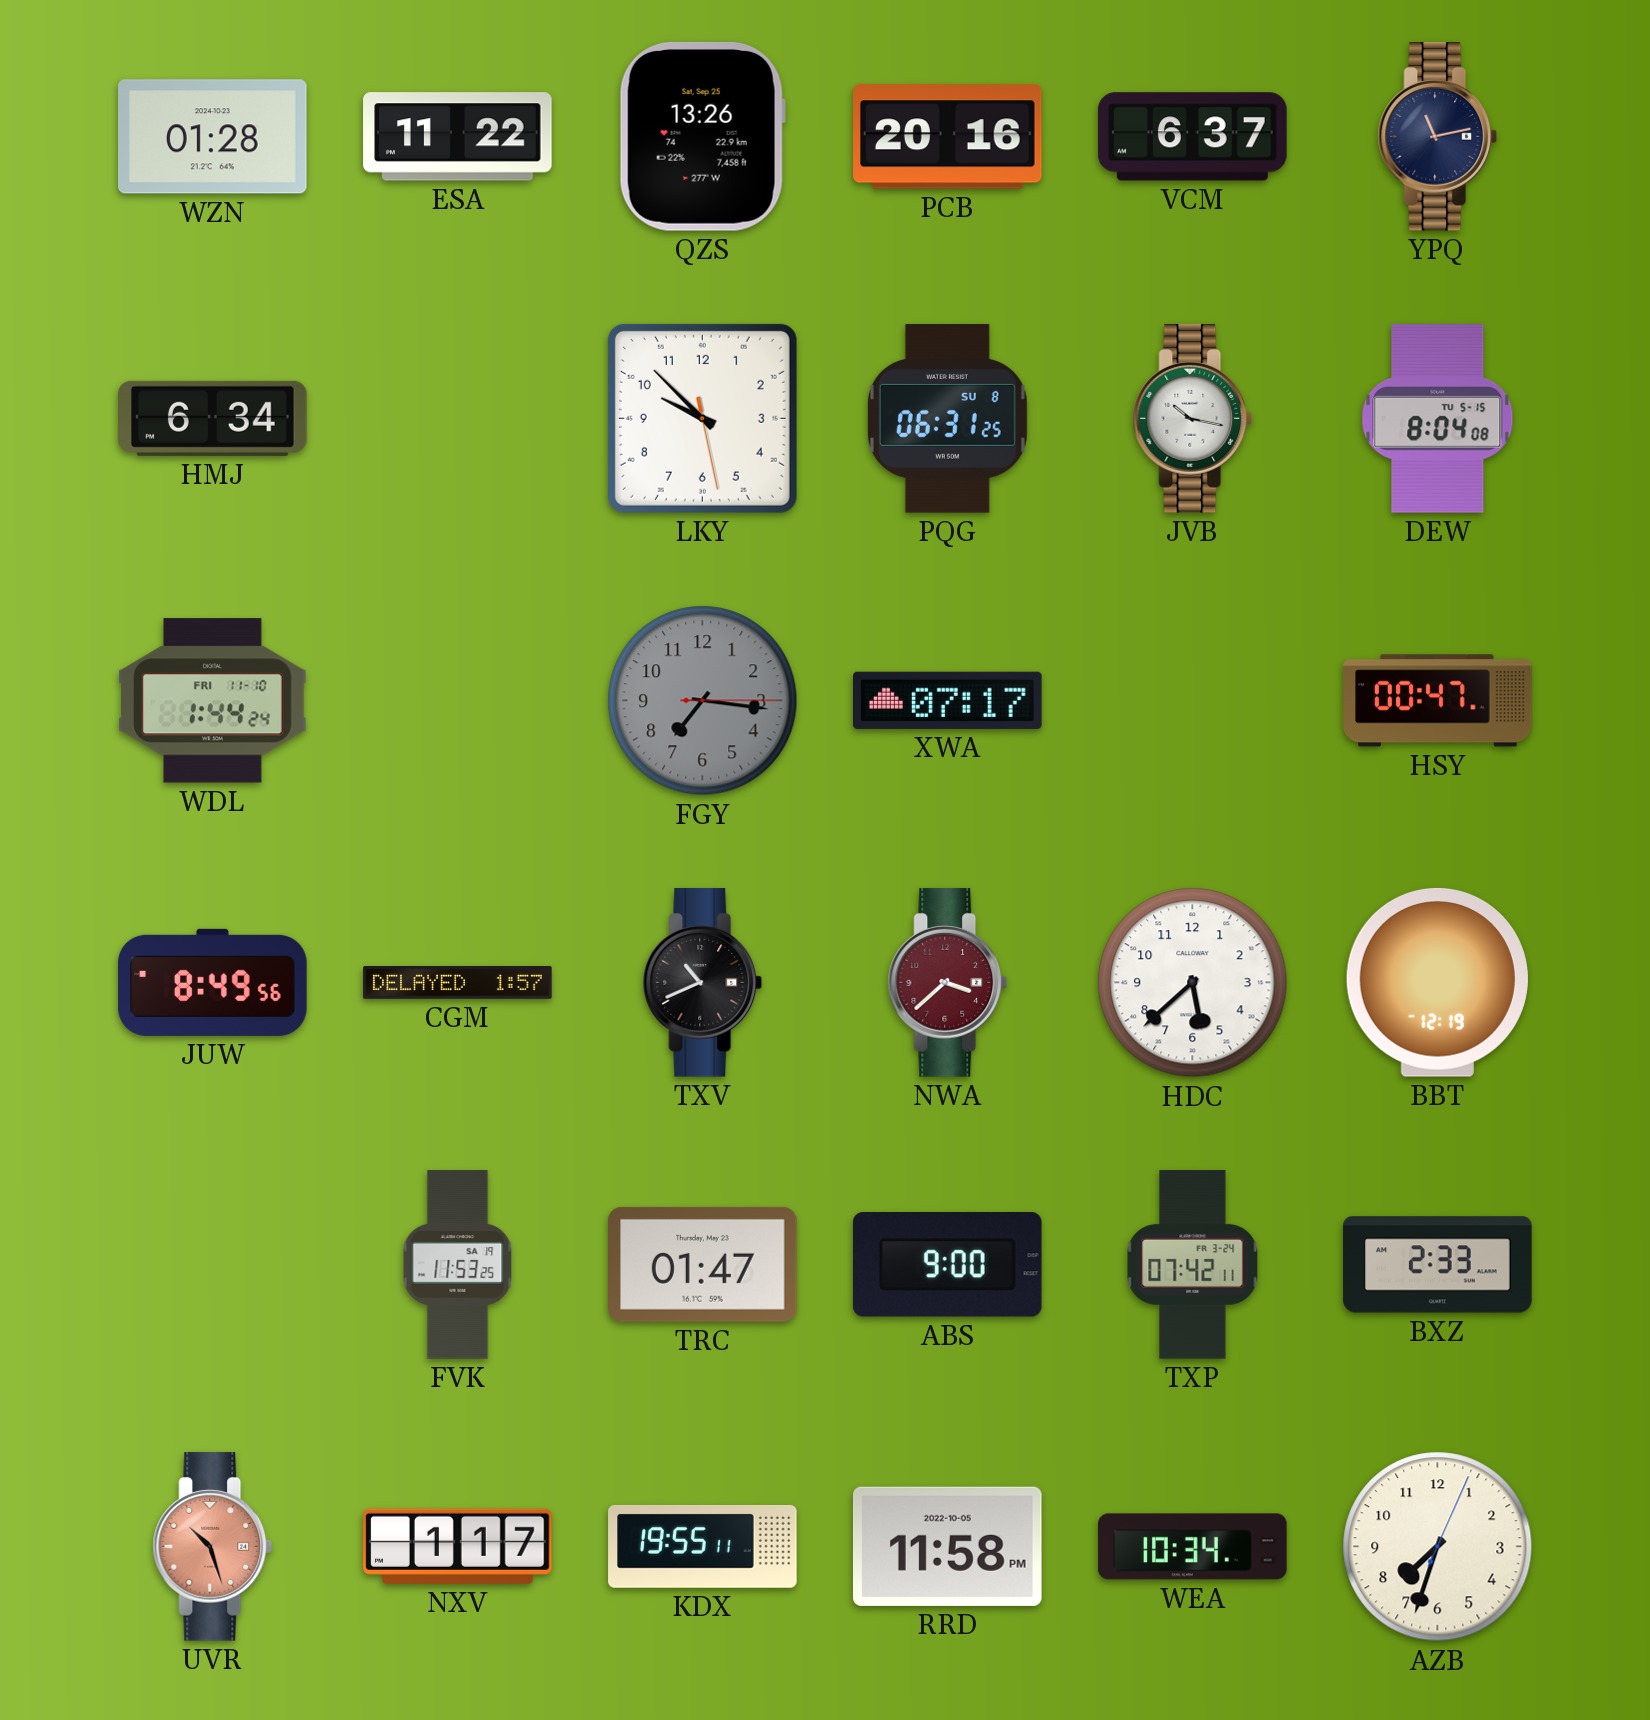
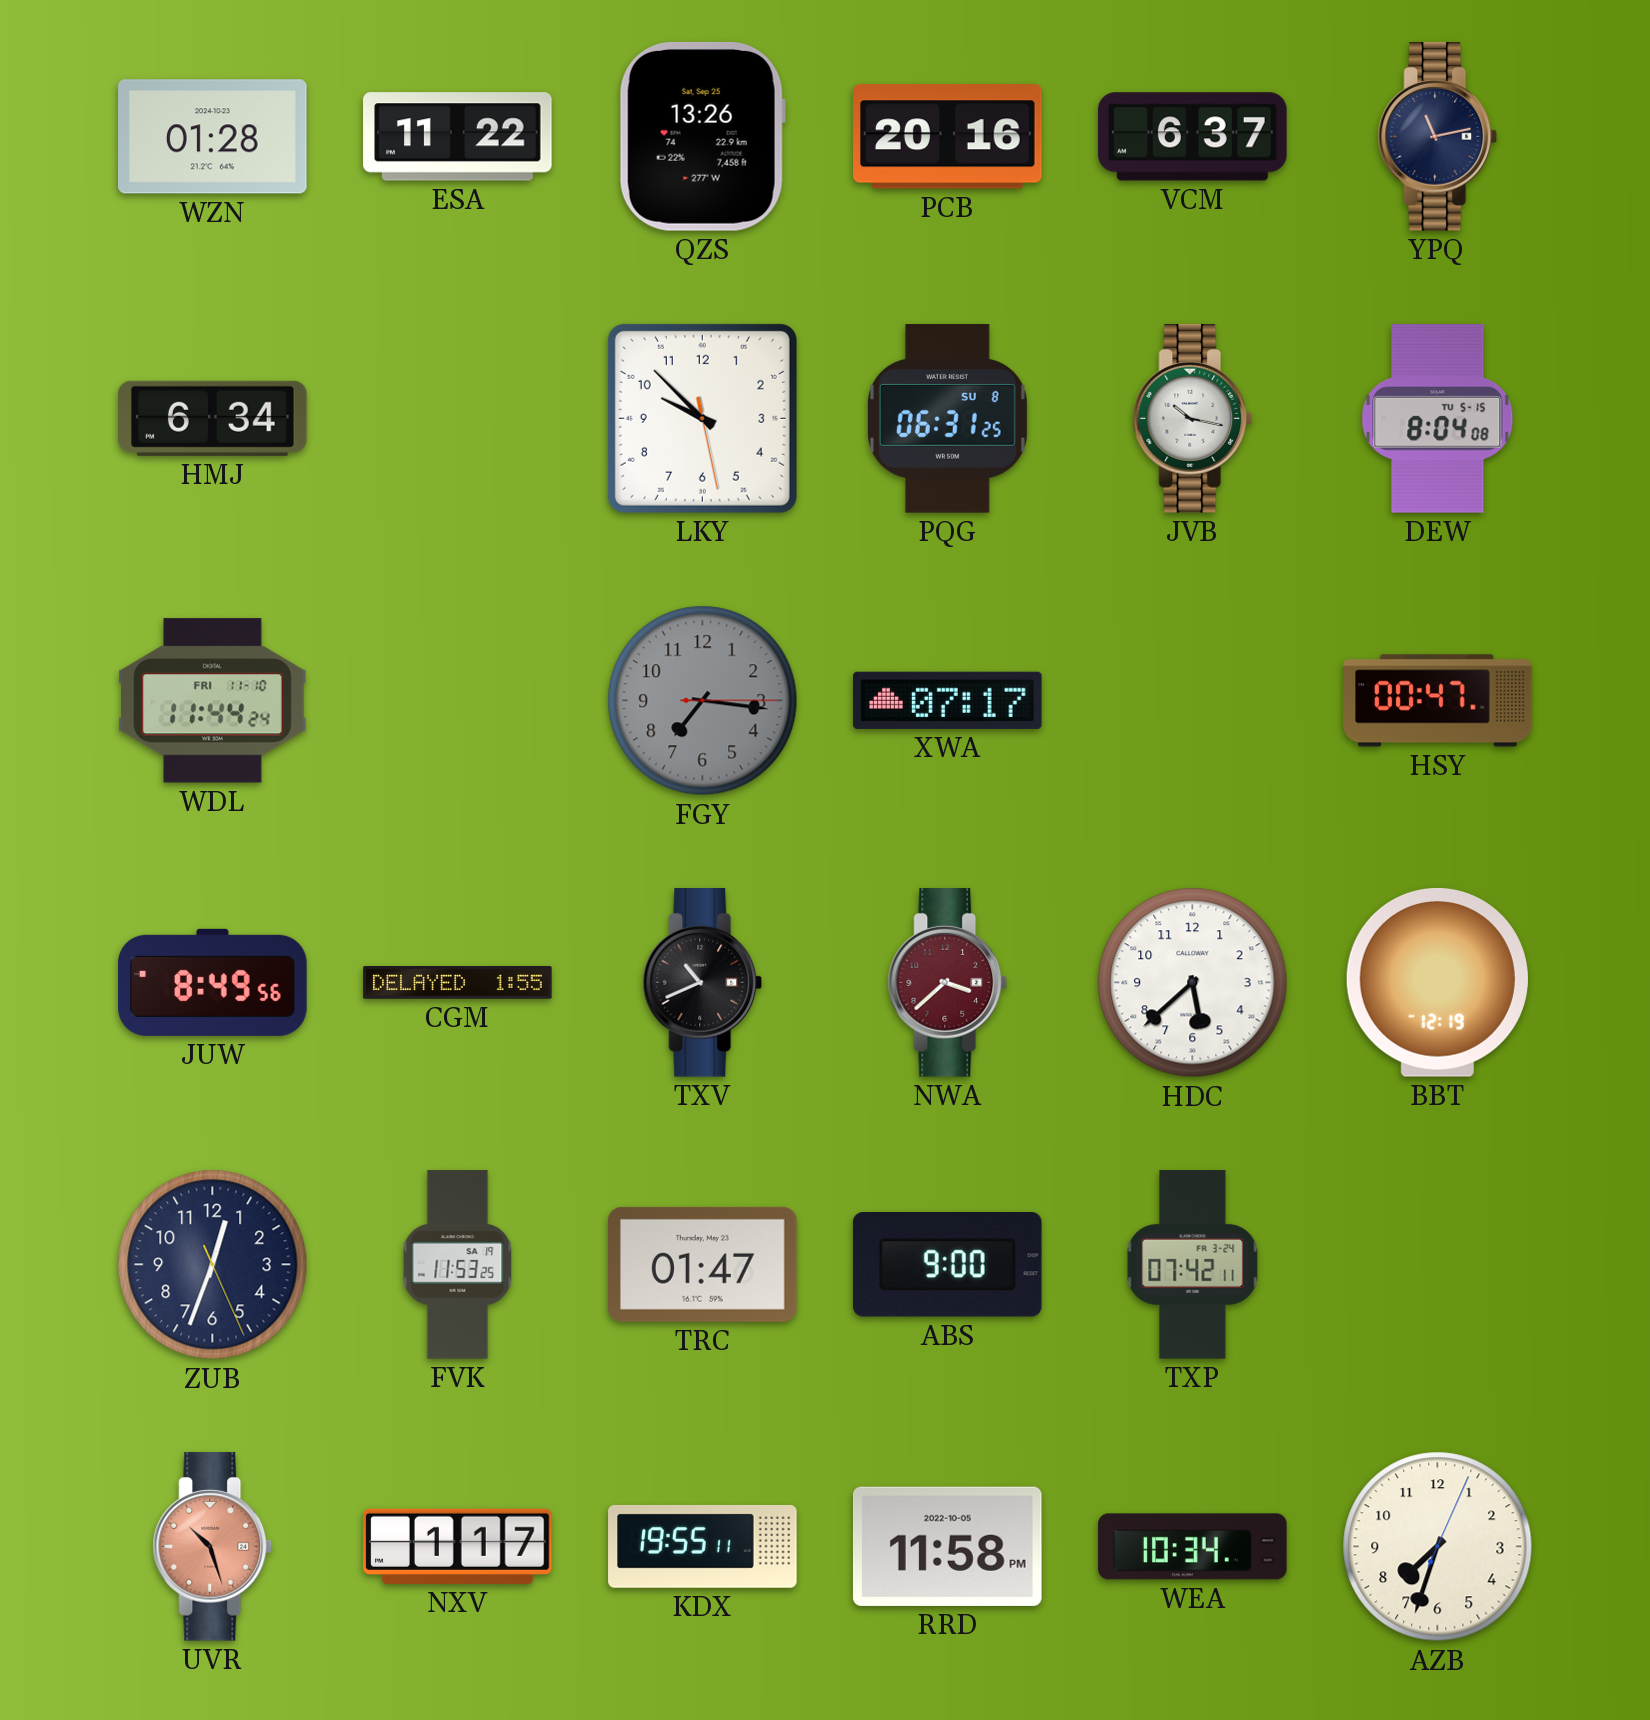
WDL: 1:44 -> 11:44
CGM: 1:57 -> 1:55
ZUB: none -> 12:33
BXZ: 2:33 -> none
